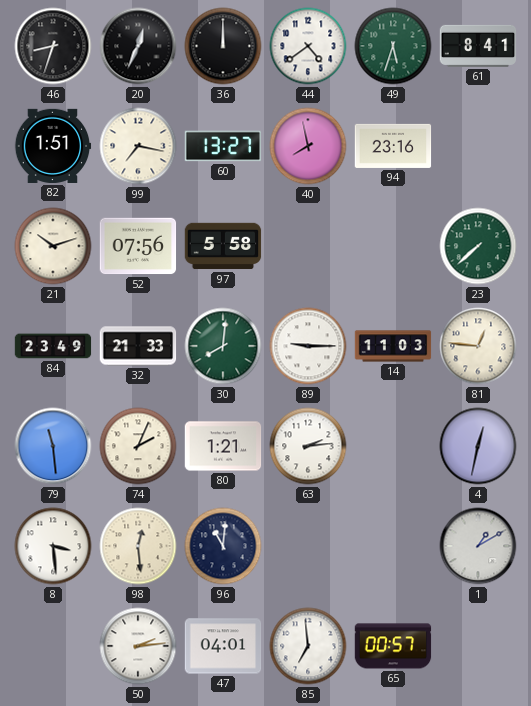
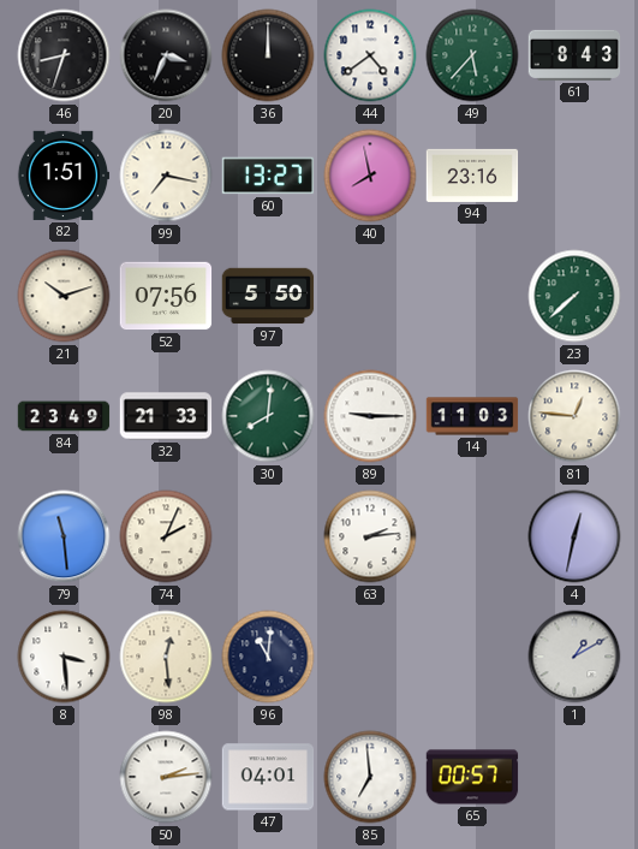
20: 12:34 -> 3:34
49: 5:33 -> 5:37
61: 8:41 -> 8:43
97: 5:58 -> 5:50
80: 1:21 -> none
